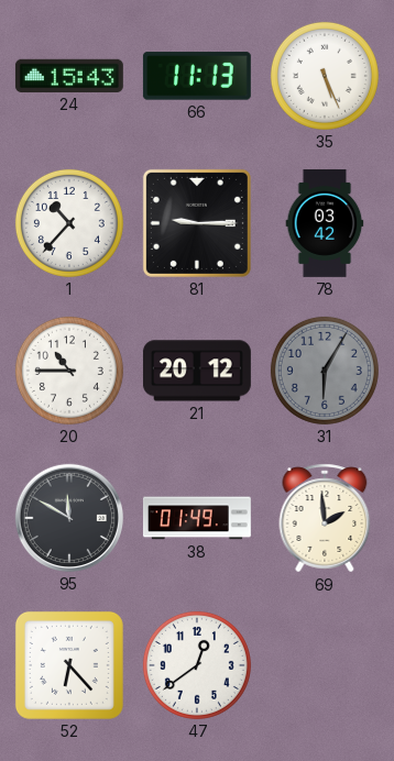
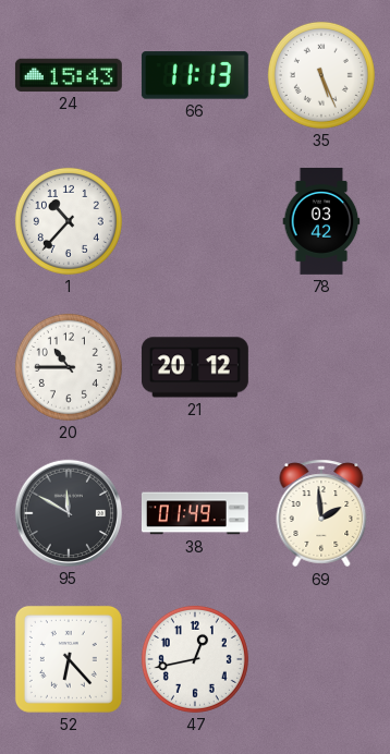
81: 9:15 -> none
31: 6:05 -> none
47: 12:39 -> 12:43
